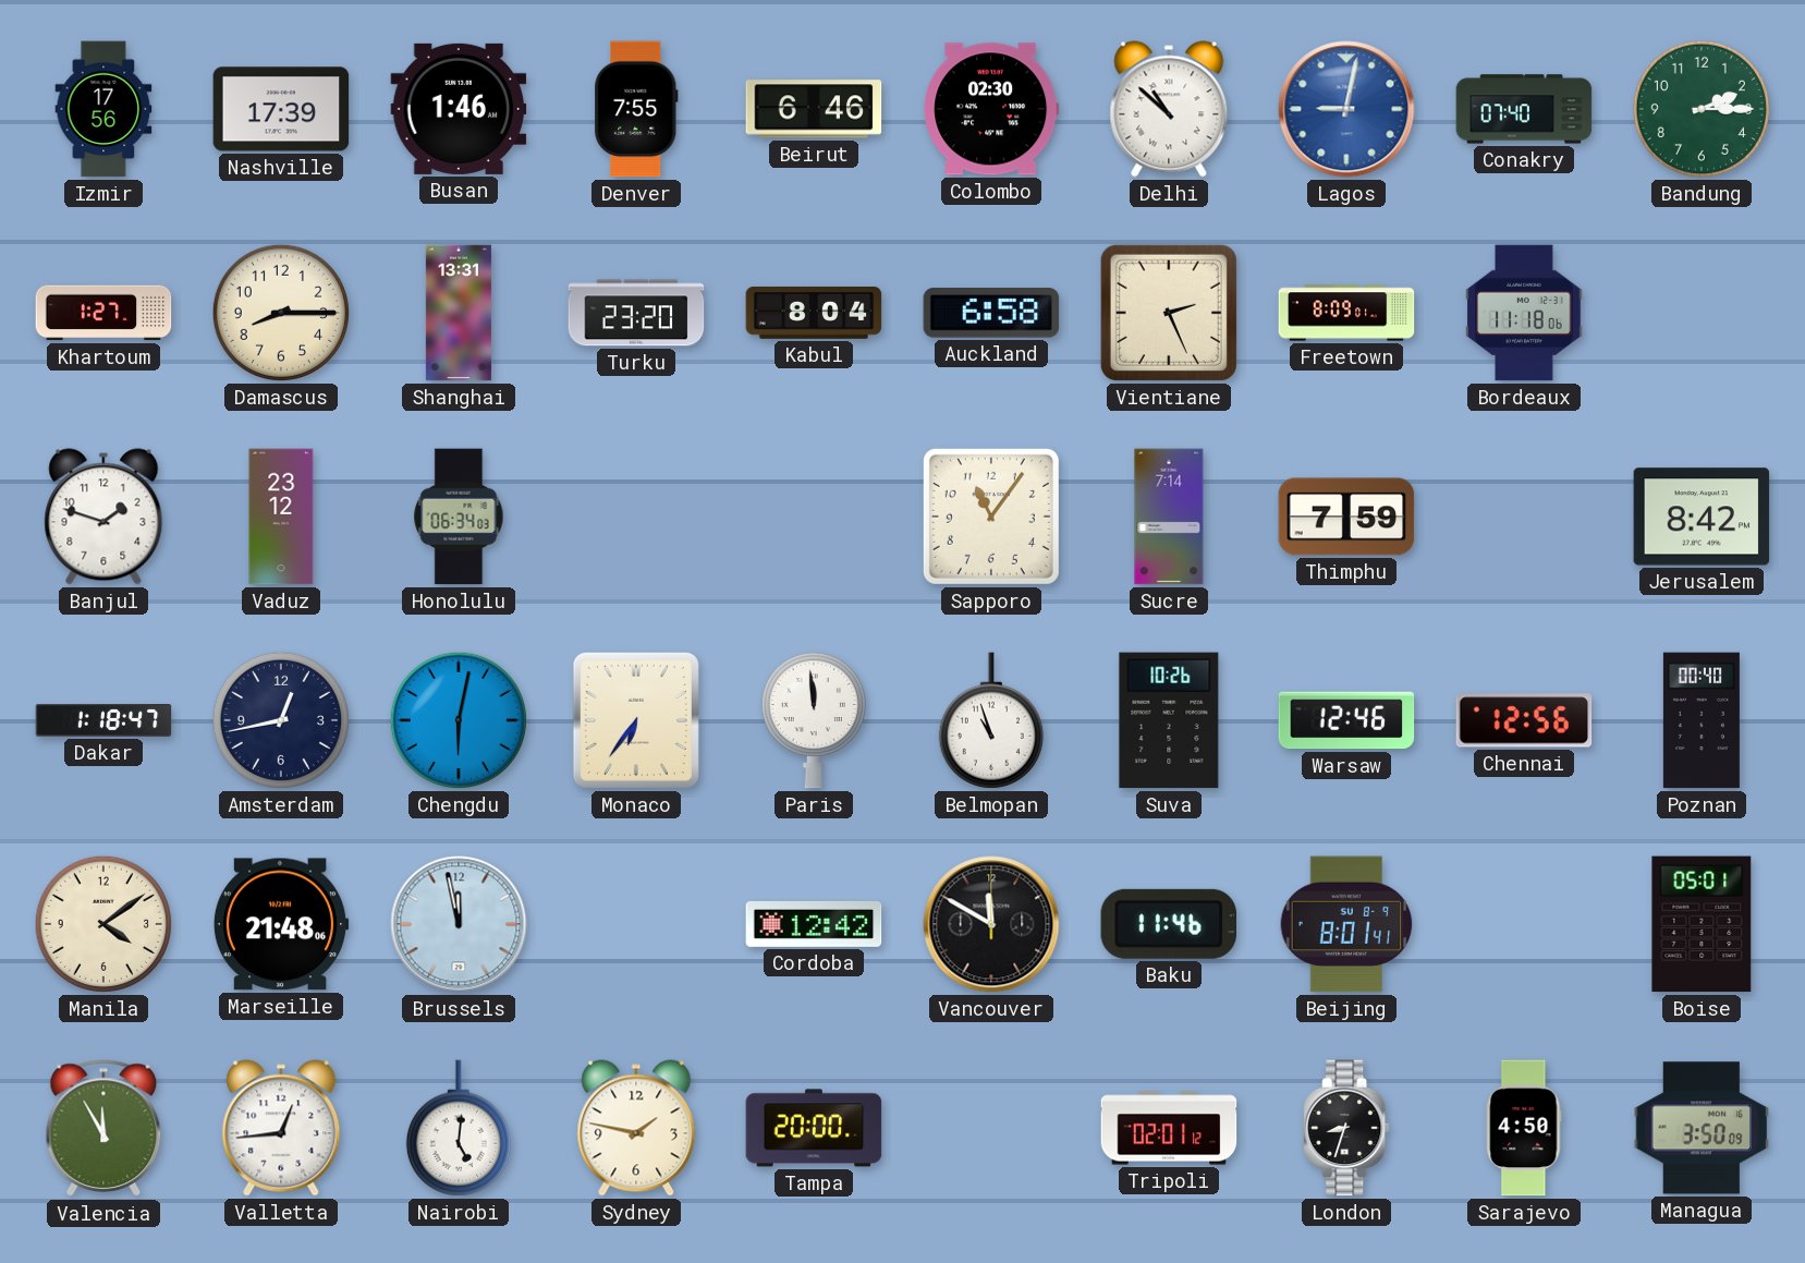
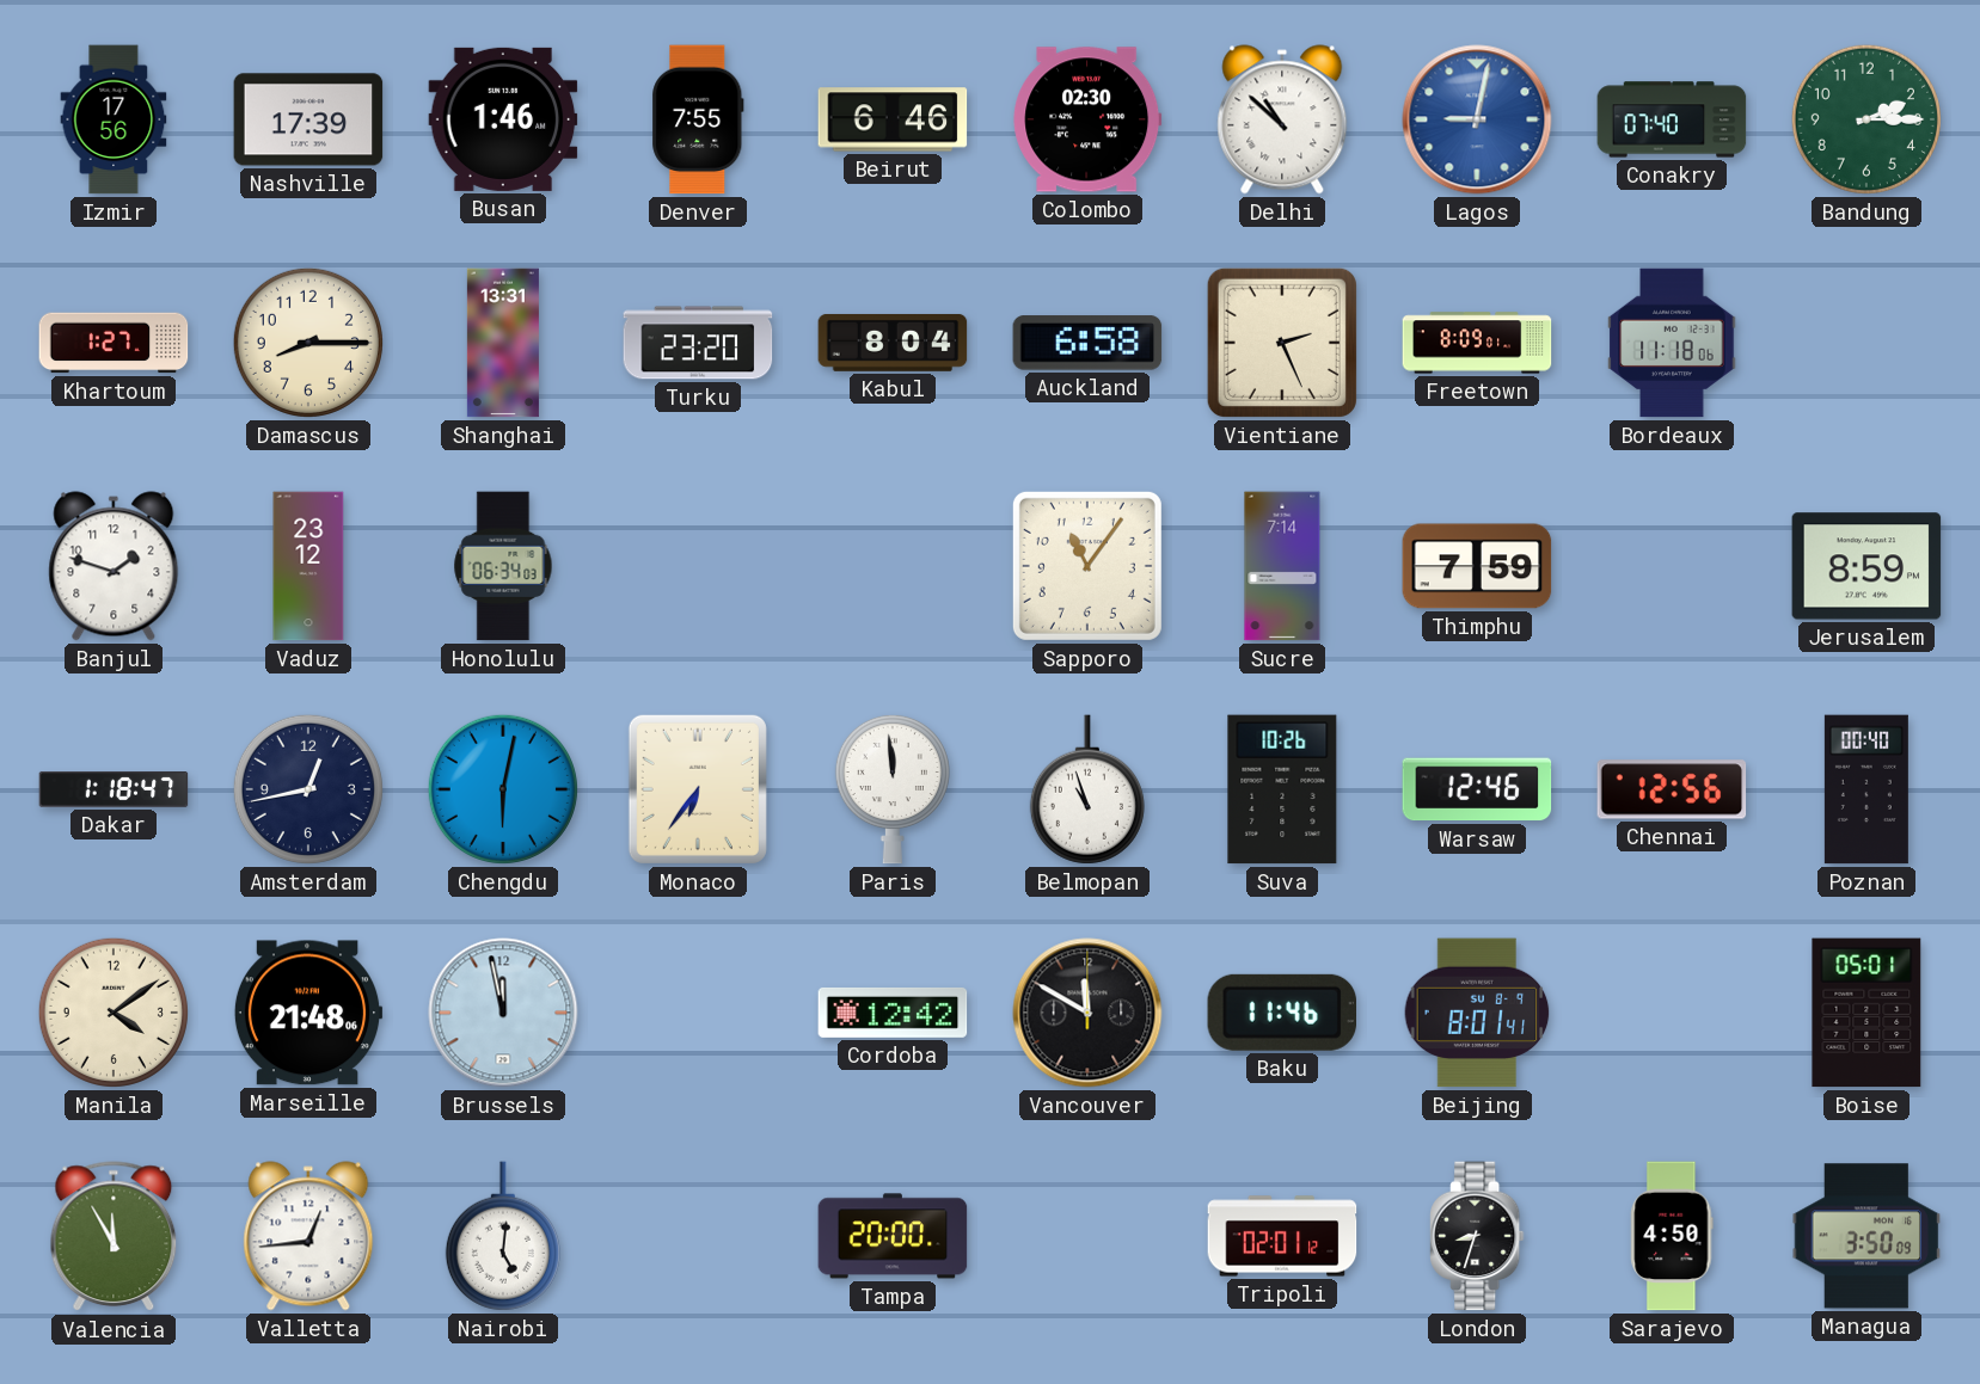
Jerusalem: 8:42 -> 8:59
Sydney: 1:47 -> none
